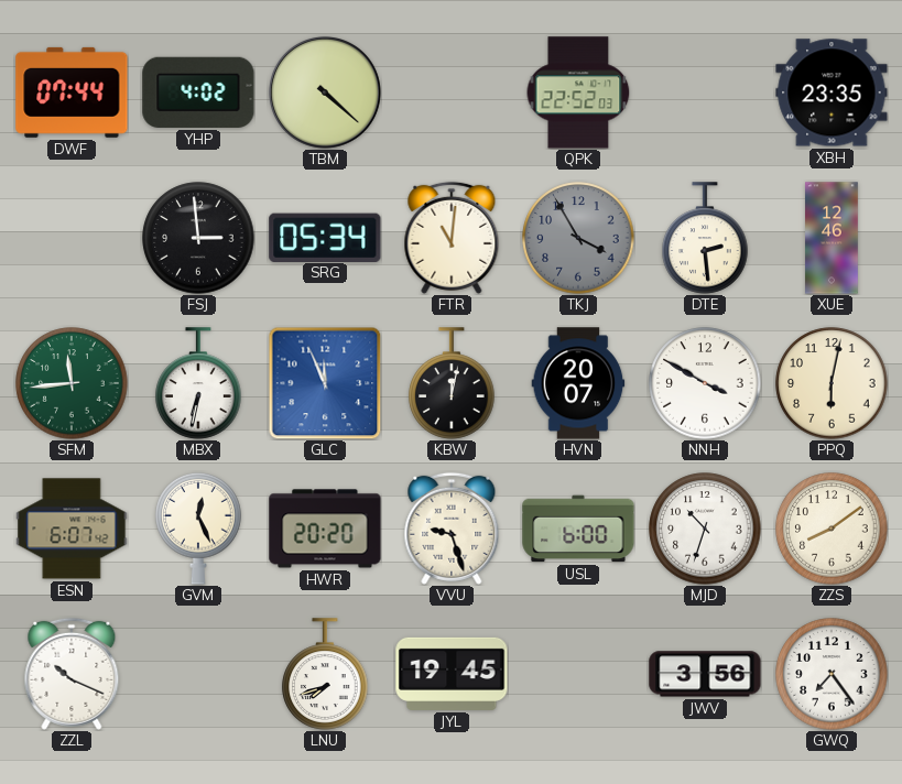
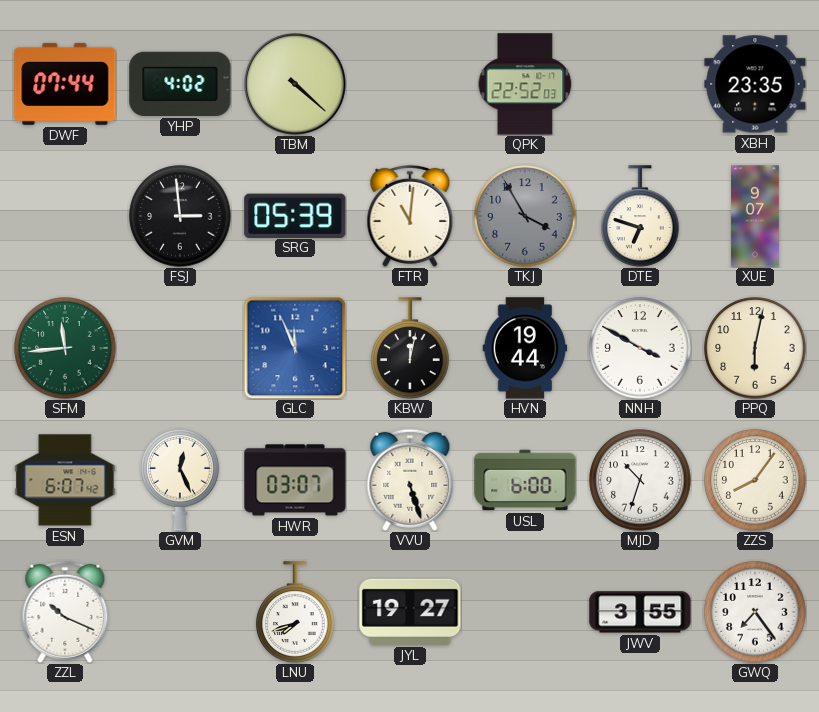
SRG: 05:34 -> 05:39
DTE: 2:29 -> 6:48
XUE: 12:46 -> 9:07
MBX: 6:32 -> none
HVN: 20:07 -> 19:44
HWR: 20:20 -> 03:07
VVU: 9:27 -> 5:27
ZZS: 8:09 -> 8:06
JYL: 19:45 -> 19:27
JWV: 3:56 -> 3:55
